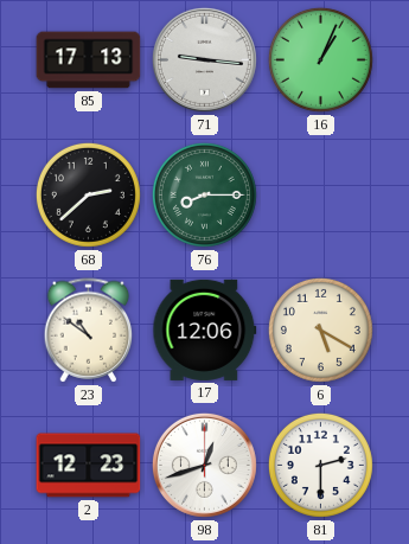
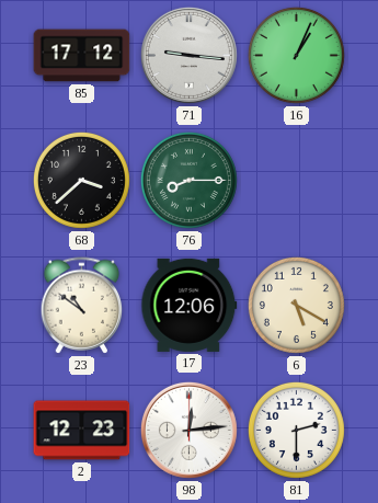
85: 17:13 -> 17:12
68: 2:38 -> 3:38
98: 12:42 -> 12:14
